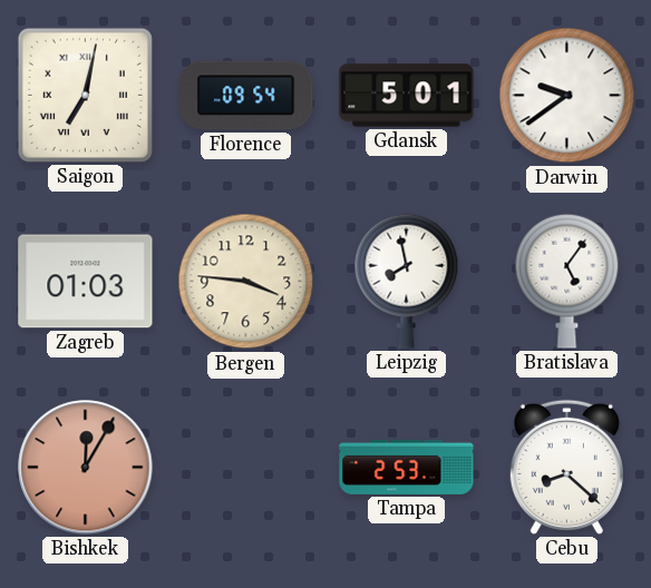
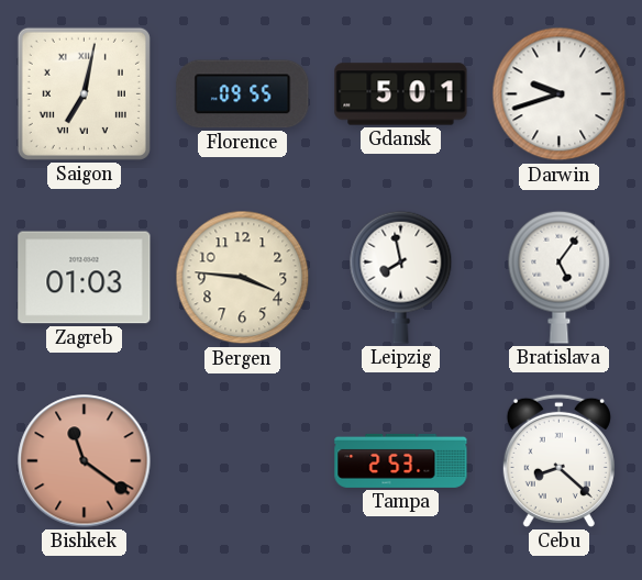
Florence: 09:54 -> 09:55
Darwin: 9:39 -> 9:42
Bishkek: 12:05 -> 11:21
